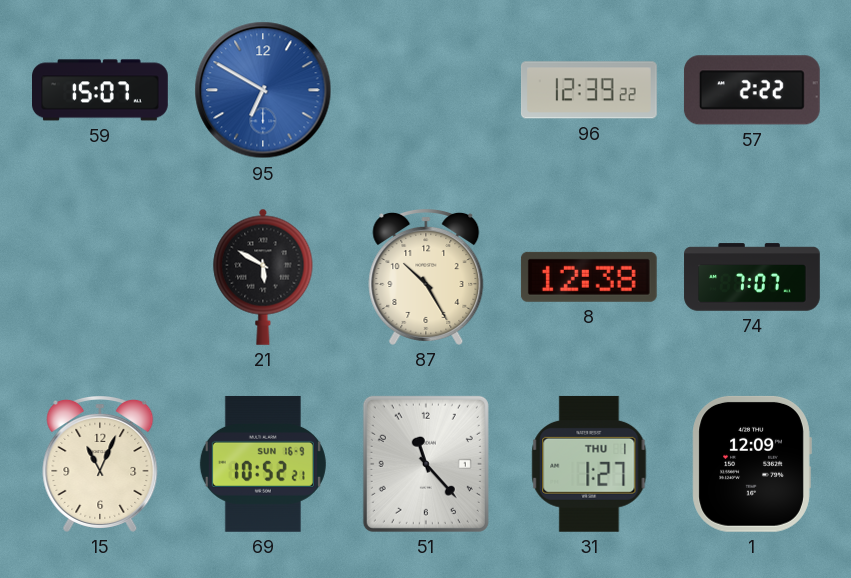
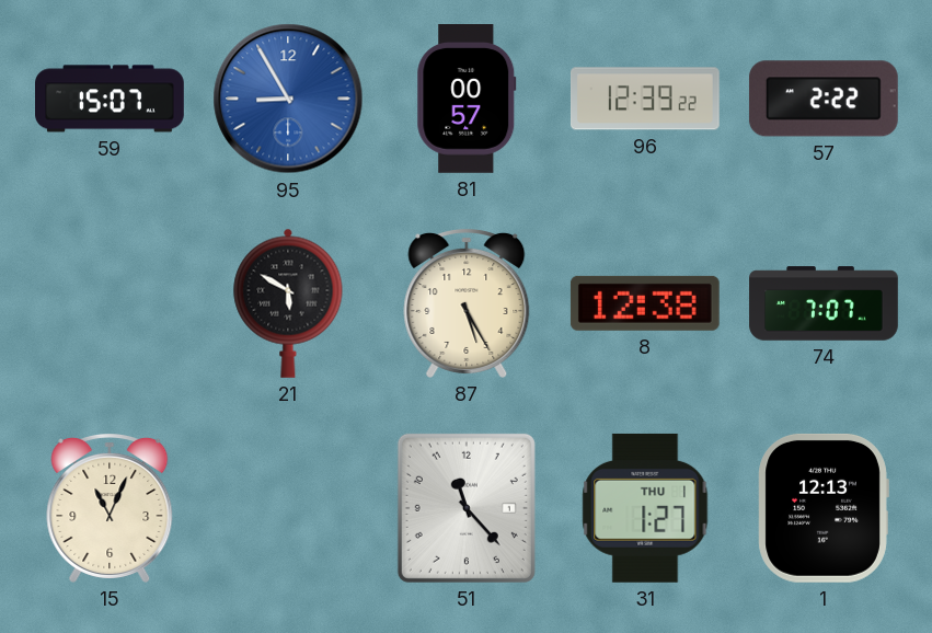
95: 6:50 -> 8:55
81: none -> 00:57
87: 10:25 -> 5:25
69: 10:52 -> none
1: 12:09 -> 12:13
